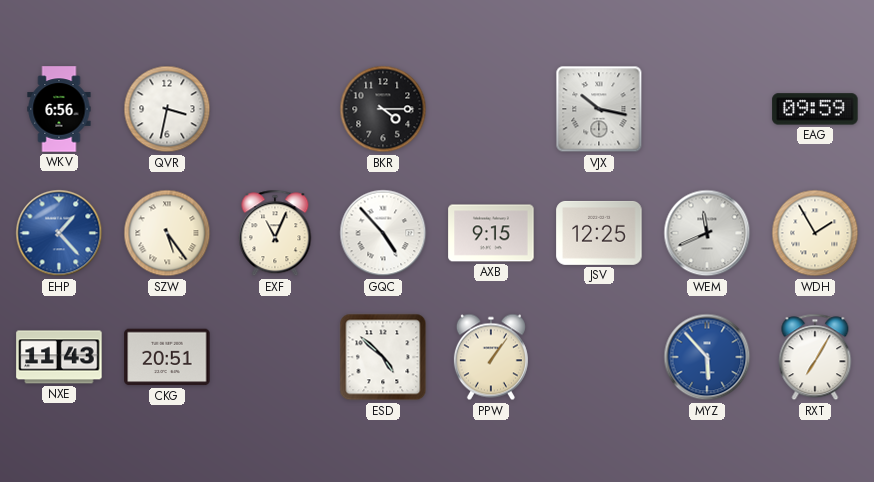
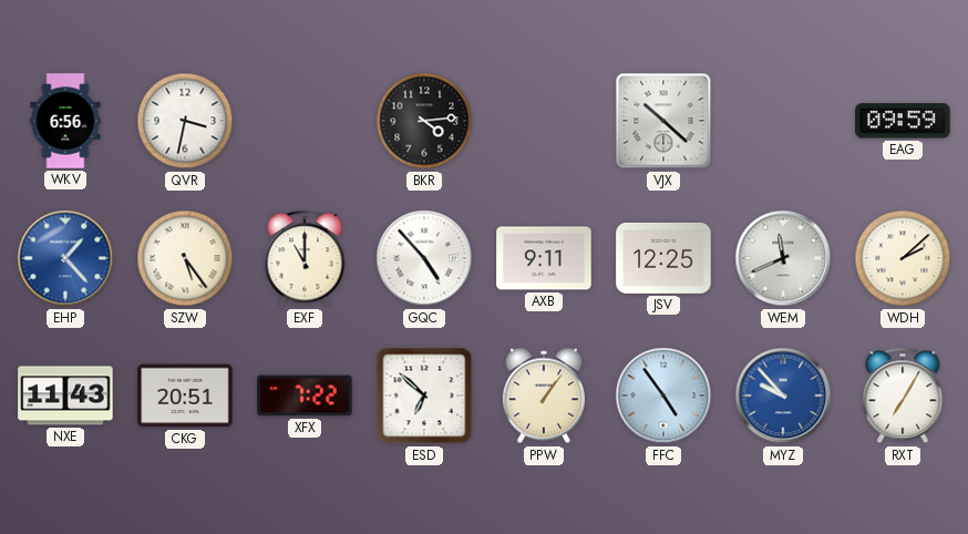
BKR: 4:15 -> 4:14
VJX: 10:17 -> 10:22
EXF: 11:04 -> 11:00
AXB: 9:15 -> 9:11
WDH: 1:55 -> 2:08
XFX: none -> 7:22
ESD: 4:52 -> 6:52
FFC: none -> 4:54
MYZ: 5:53 -> 9:53
